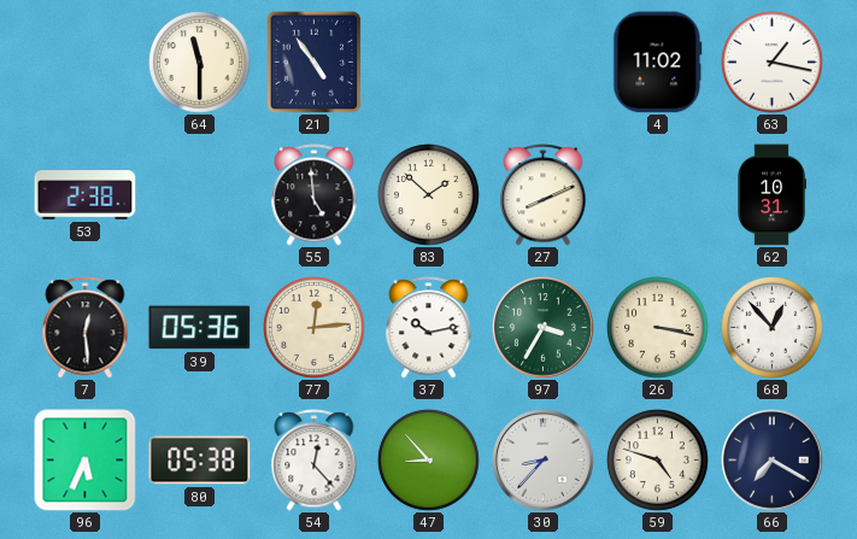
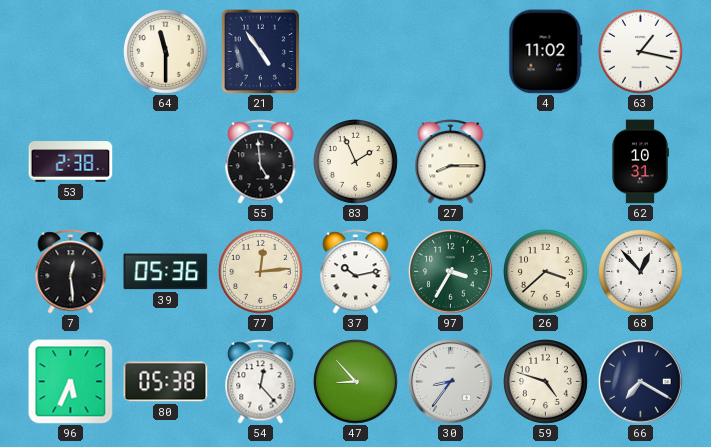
83: 1:52 -> 1:56
27: 8:11 -> 8:15
26: 3:17 -> 3:38
30: 8:37 -> 8:36
